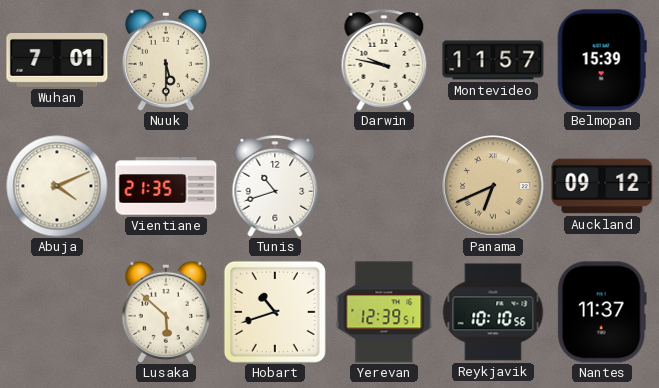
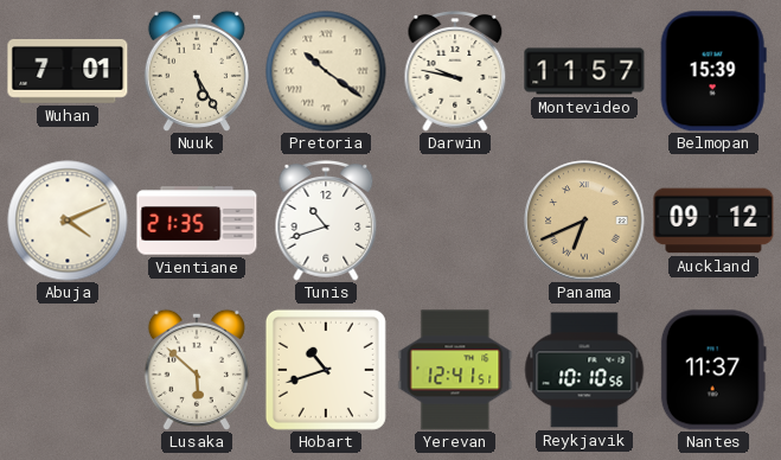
Nuuk: 5:30 -> 5:25
Pretoria: none -> 10:21
Yerevan: 12:39 -> 12:41
